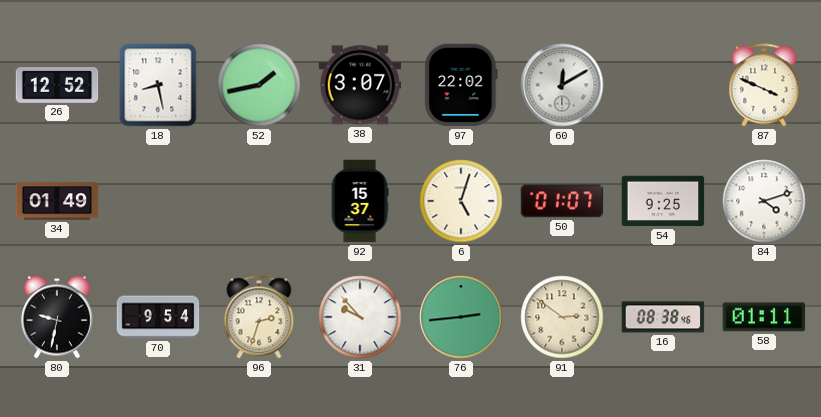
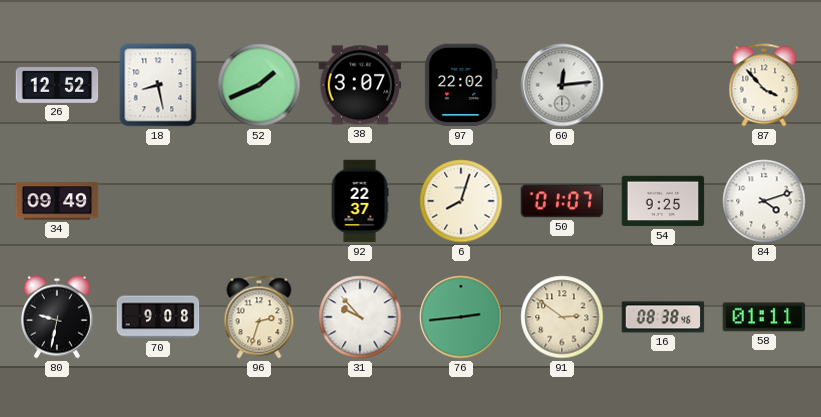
52: 1:43 -> 1:41
60: 12:10 -> 12:14
87: 3:49 -> 3:53
34: 01:49 -> 09:49
92: 15:37 -> 22:37
6: 5:03 -> 8:03
70: 9:54 -> 9:08
